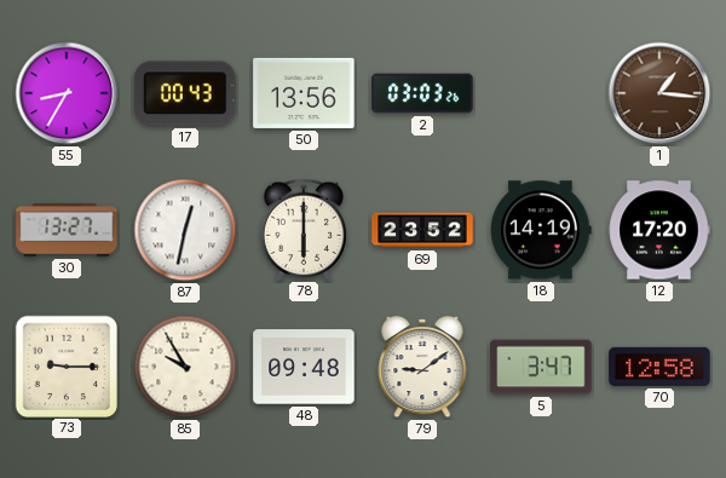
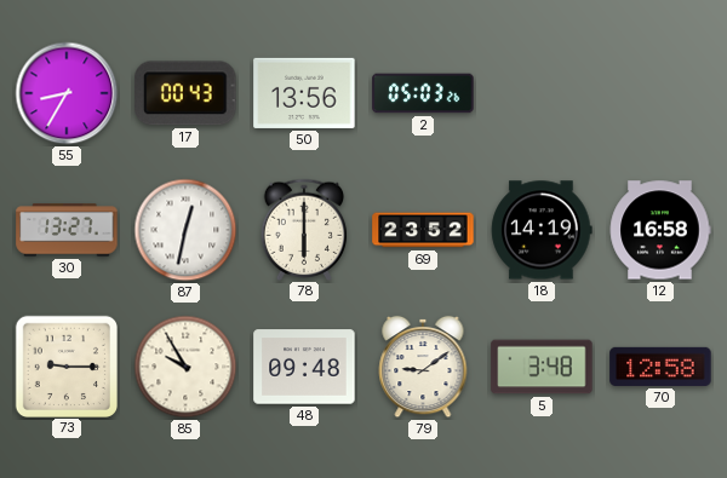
2: 03:03 -> 05:03
1: 1:16 -> none
12: 17:20 -> 16:58
5: 3:47 -> 3:48
